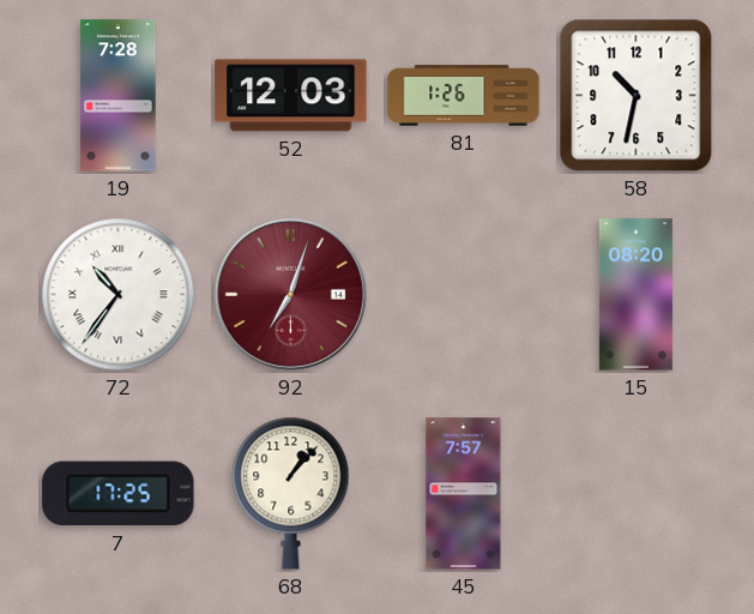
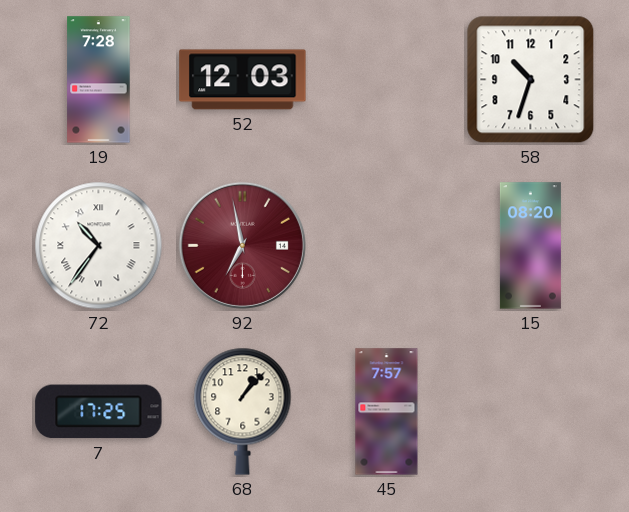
81: 1:26 -> none
58: 10:32 -> 10:33
92: 7:03 -> 6:58
